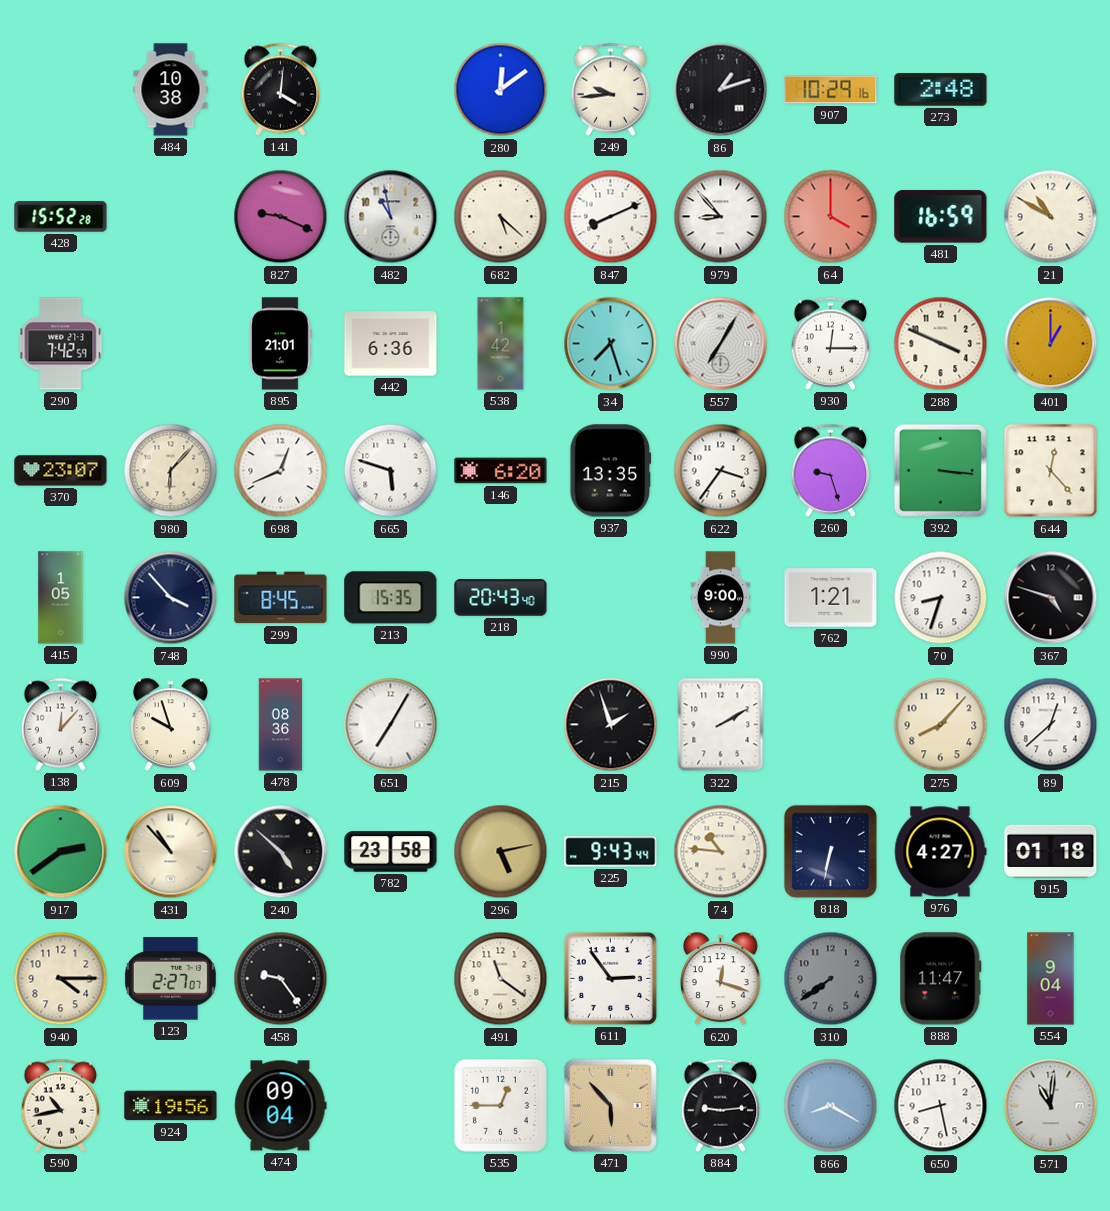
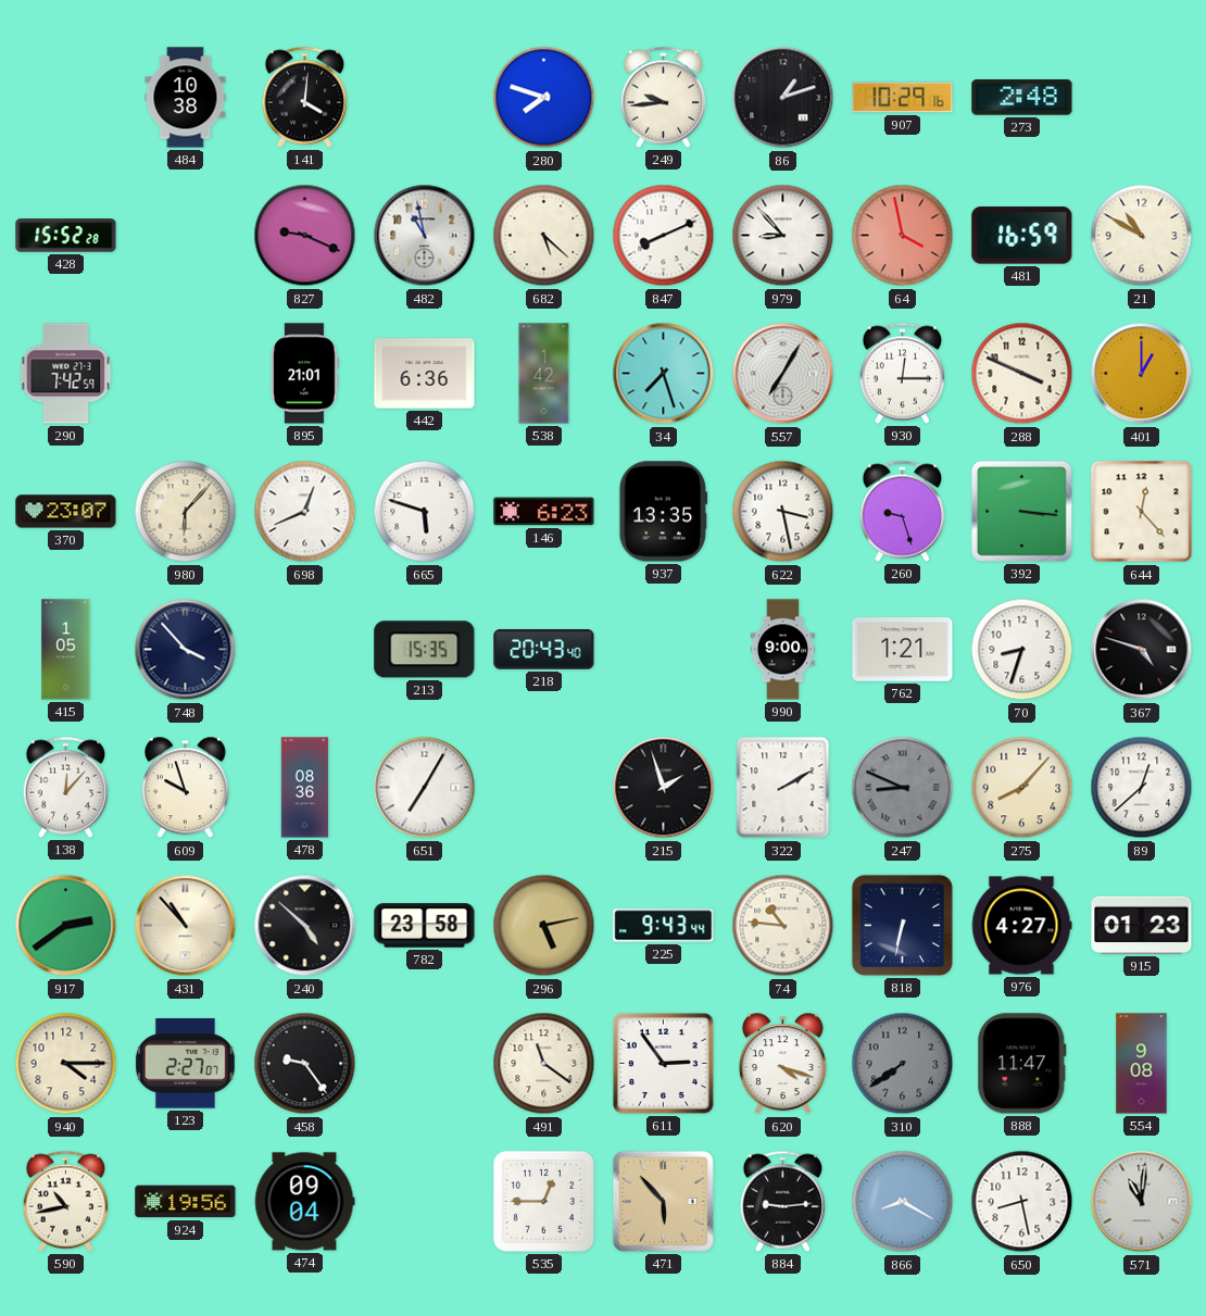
280: 12:09 -> 7:48
64: 4:00 -> 3:58
146: 6:20 -> 6:23
622: 3:36 -> 3:28
299: 8:45 -> none
247: none -> 8:49
915: 01:18 -> 01:23
620: 12:18 -> 4:18
554: 9:04 -> 9:08
